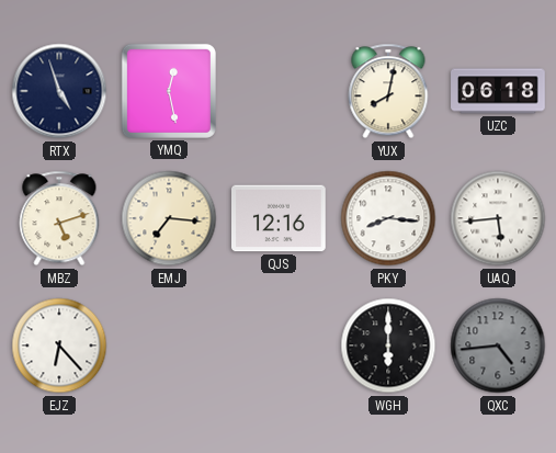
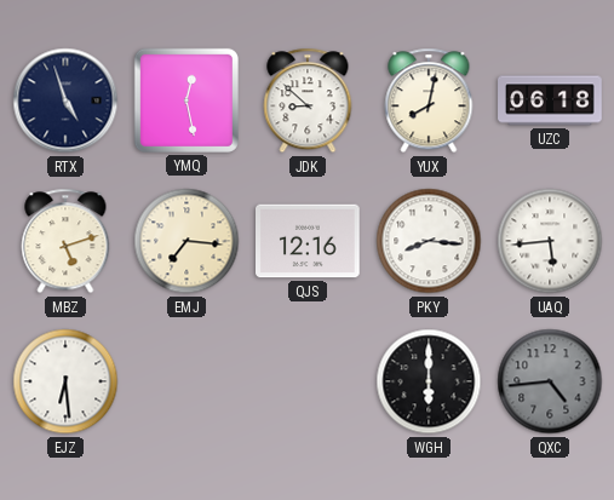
JDK: none -> 8:52
EJZ: 6:23 -> 6:29
